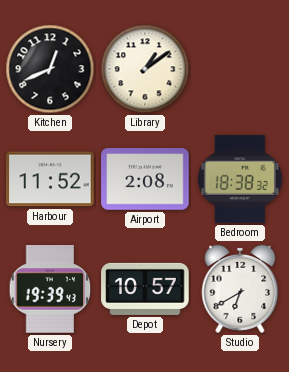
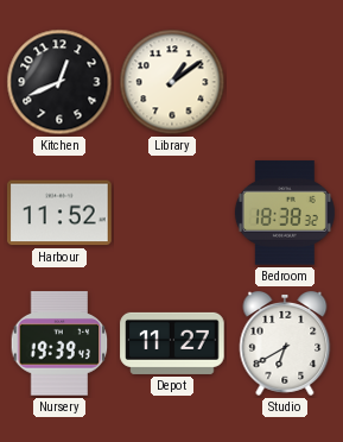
Airport: 2:08 -> none
Depot: 10:57 -> 11:27
